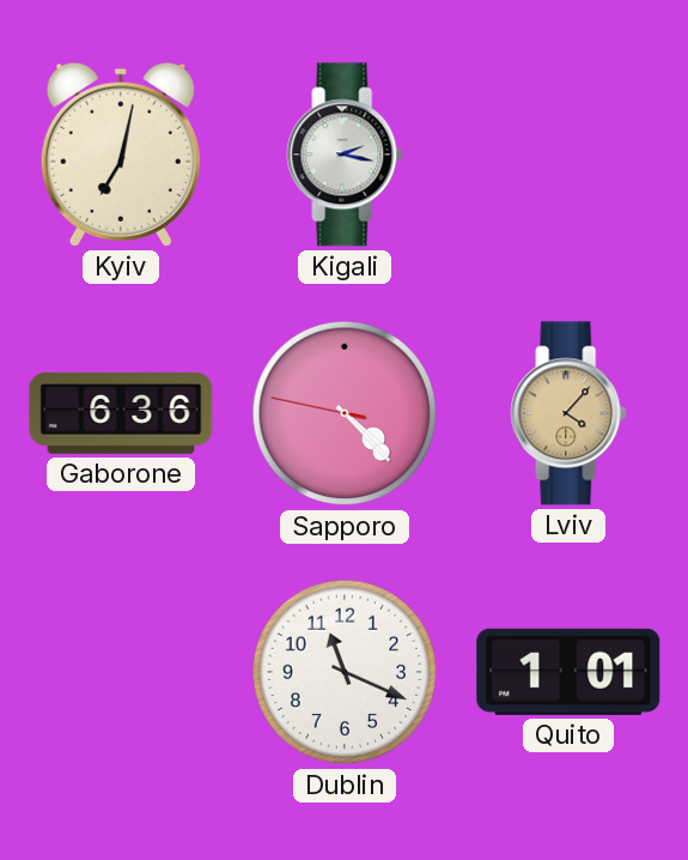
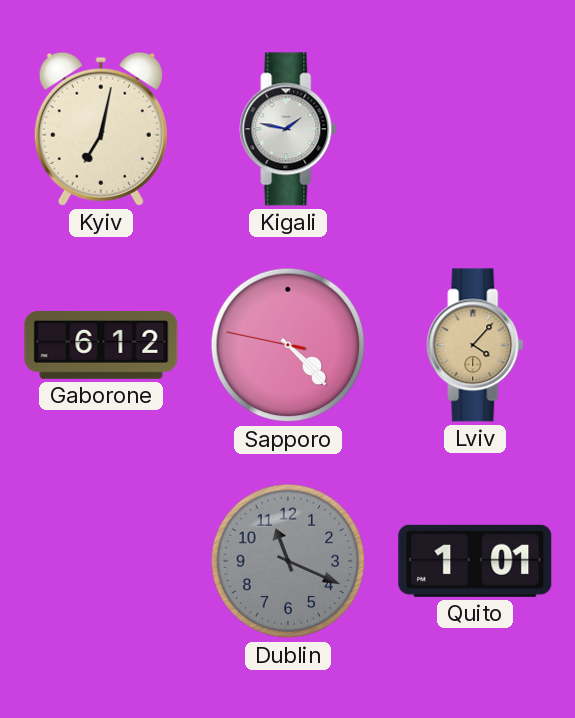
Kigali: 2:17 -> 1:47
Gaborone: 6:36 -> 6:12
Dublin dial: white -> grey
